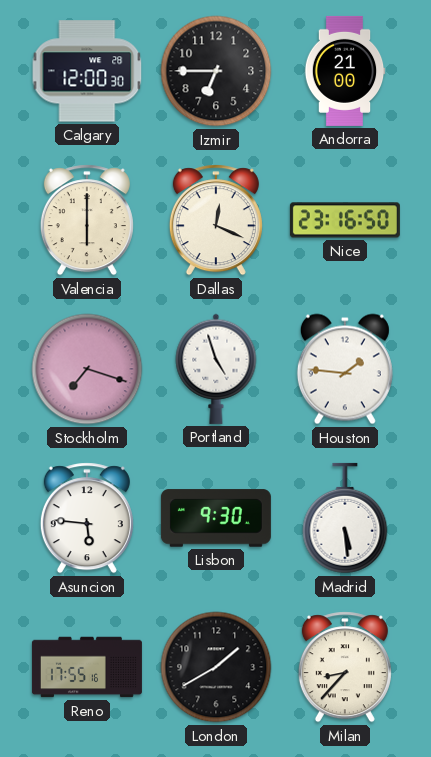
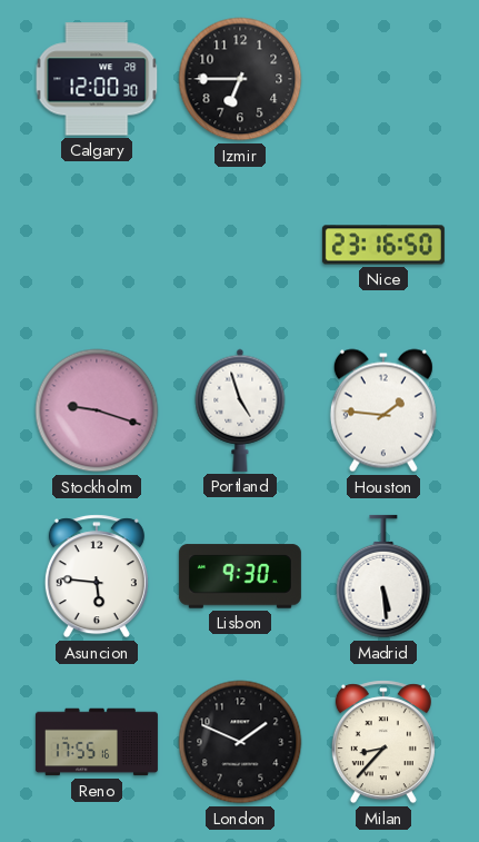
Andorra: 21:00 -> none
Valencia: 6:00 -> none
Dallas: 12:19 -> none
Stockholm: 7:18 -> 9:18
London: 1:40 -> 1:49
